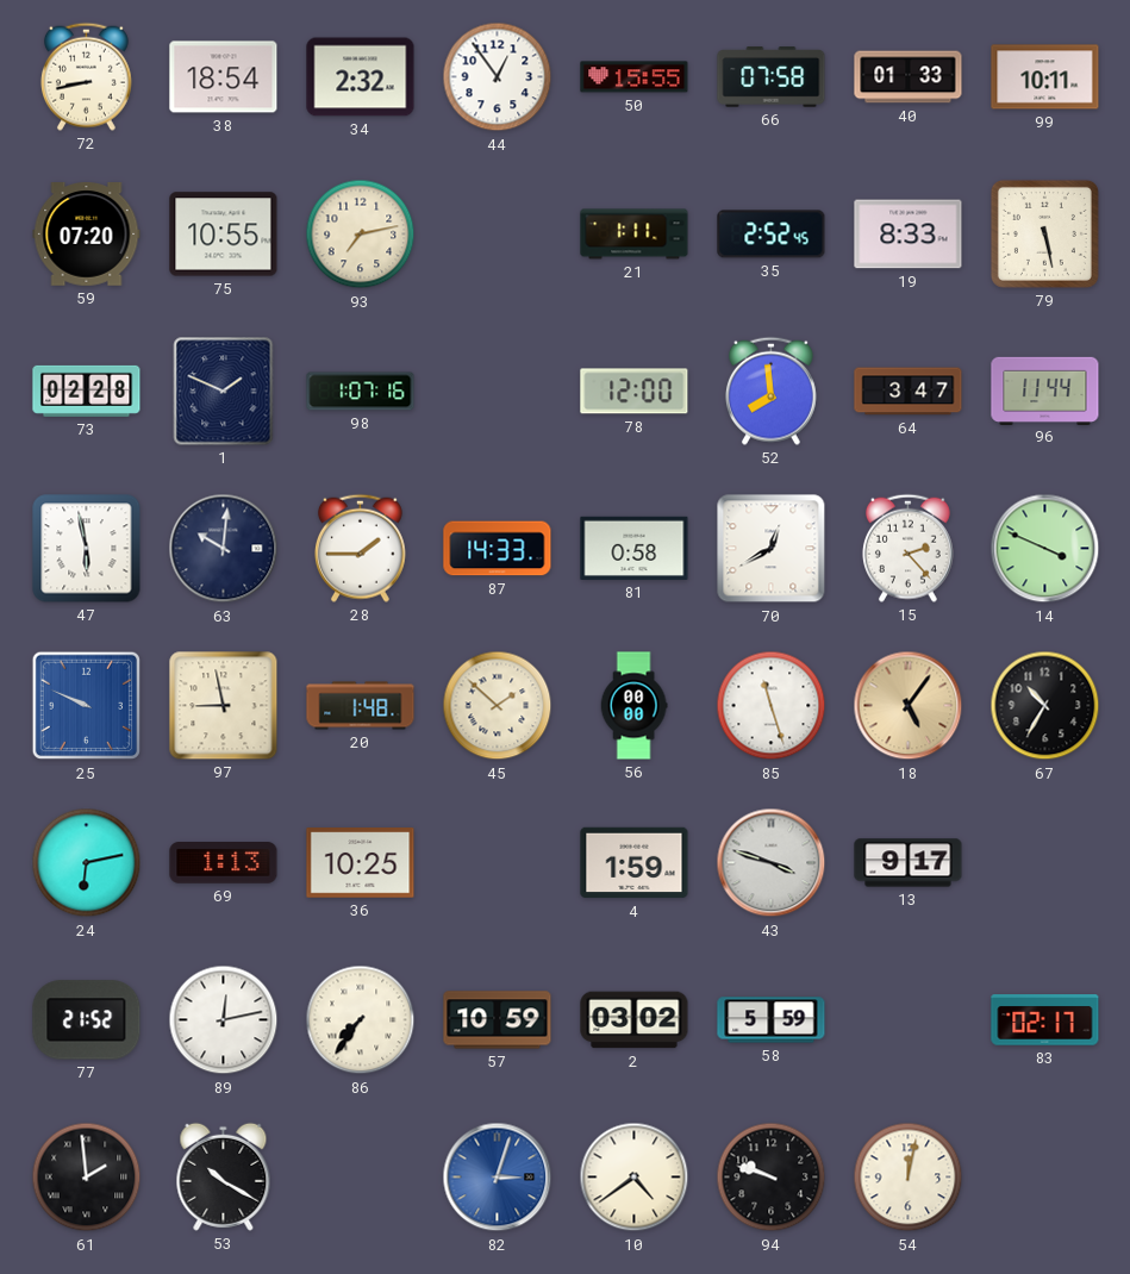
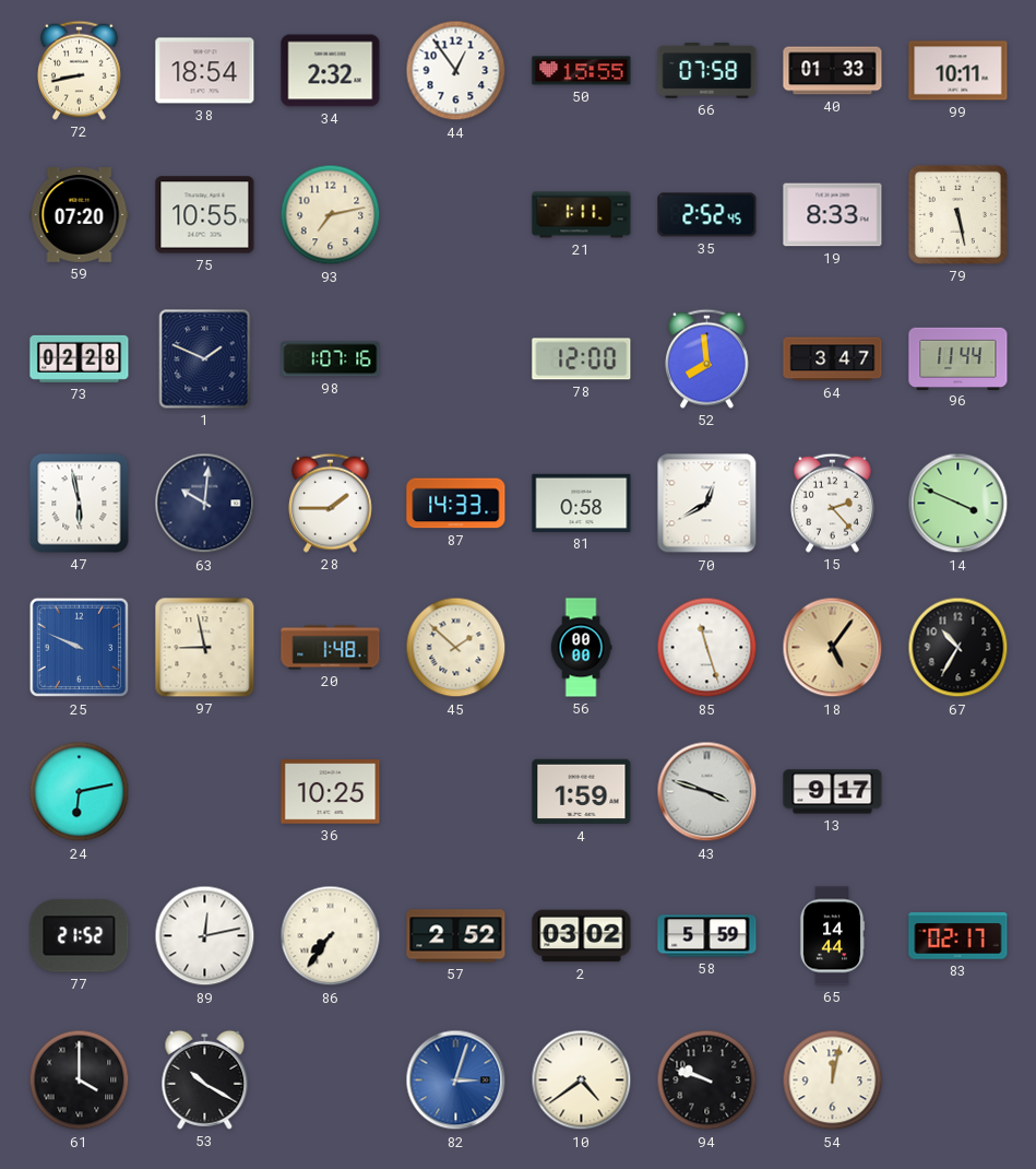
69: 1:13 -> none
57: 10:59 -> 2:52
65: none -> 14:44
61: 1:59 -> 4:00
